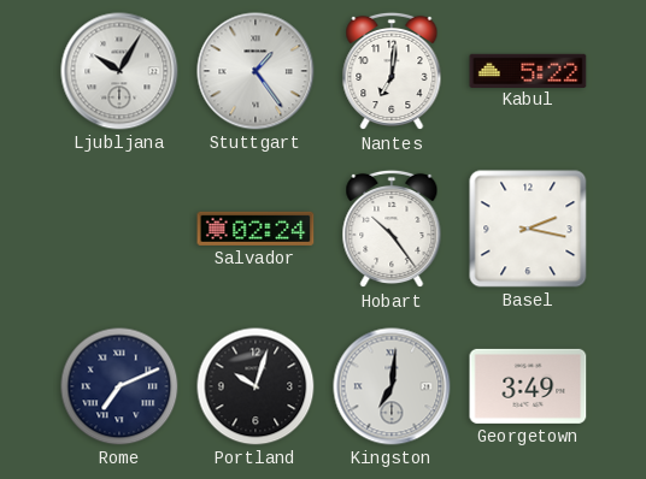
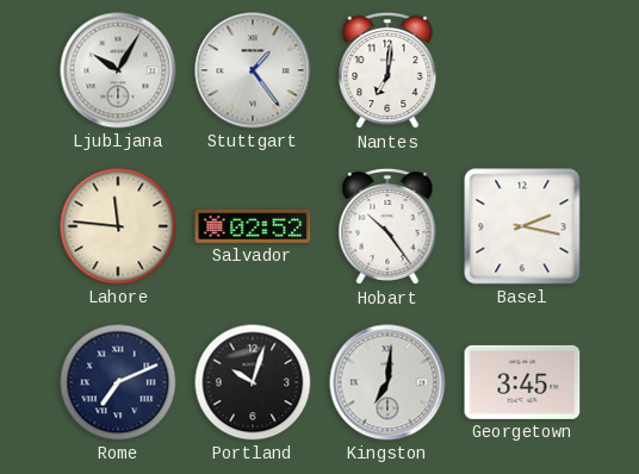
Kabul: 5:22 -> none
Lahore: none -> 11:46
Salvador: 02:24 -> 02:52
Georgetown: 3:49 -> 3:45
